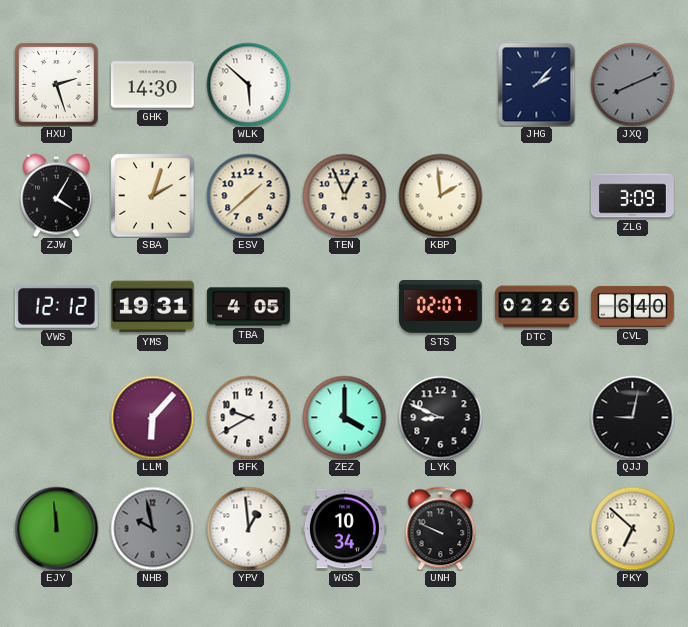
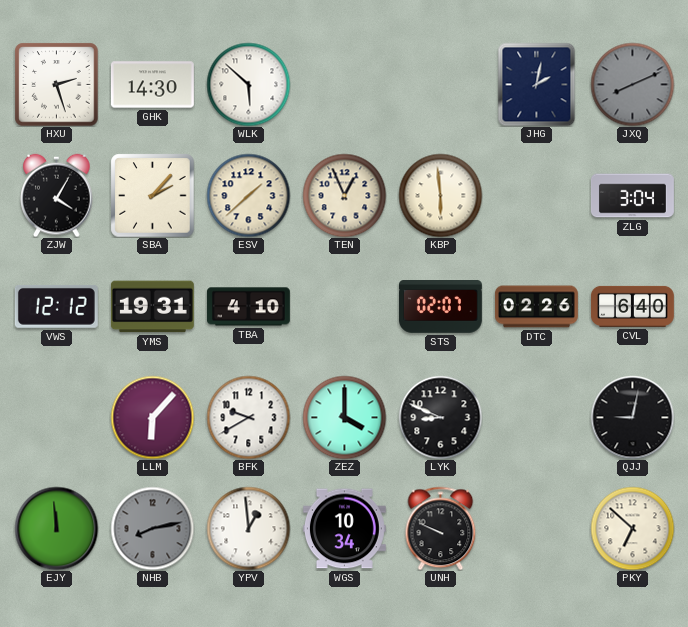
JHG: 2:07 -> 2:02
SBA: 2:03 -> 2:07
KBP: 1:59 -> 5:59
ZLG: 3:09 -> 3:04
TBA: 4:05 -> 4:10
NHB: 9:58 -> 8:13
